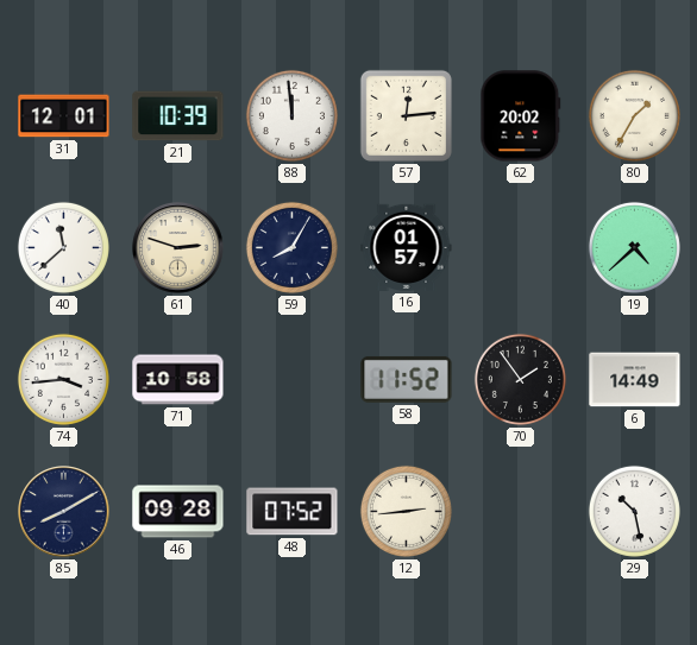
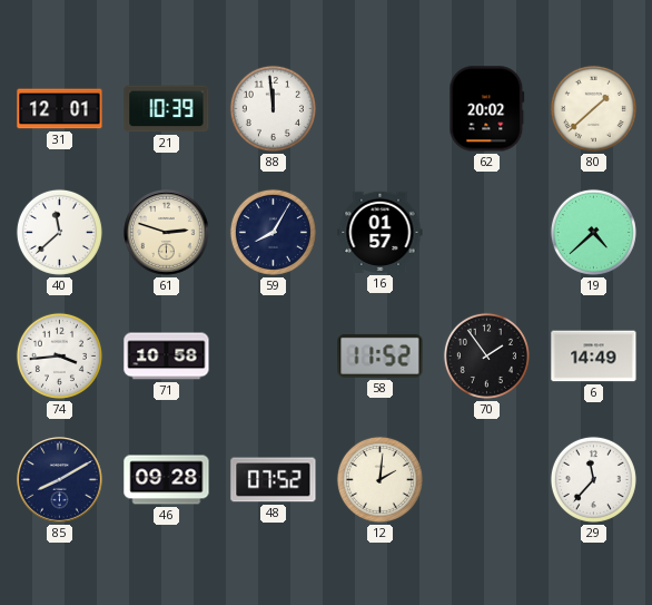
57: 12:14 -> none
80: 1:35 -> 1:38
12: 2:44 -> 2:01
29: 10:28 -> 11:37
